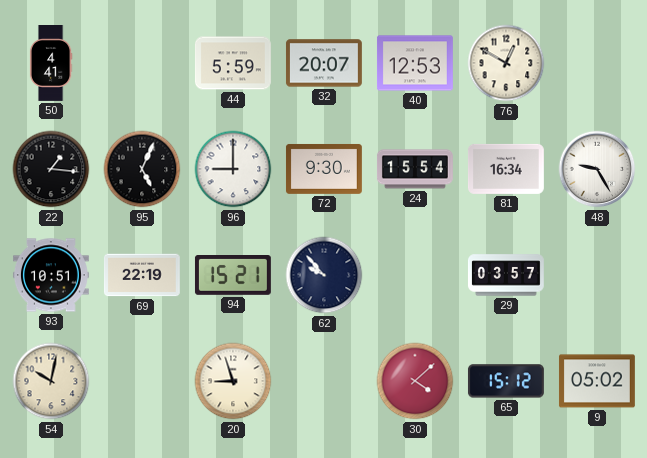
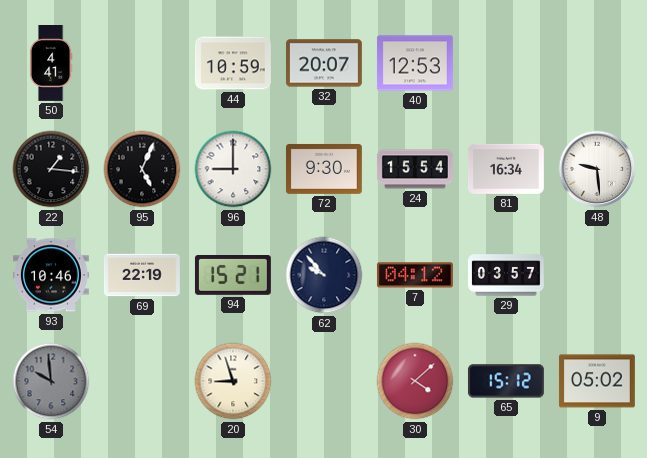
44: 5:59 -> 10:59
76: 12:50 -> none
48: 9:25 -> 9:29
93: 10:51 -> 10:46
7: none -> 04:12
54: 10:02 -> 9:59
54 dial: cream -> grey
